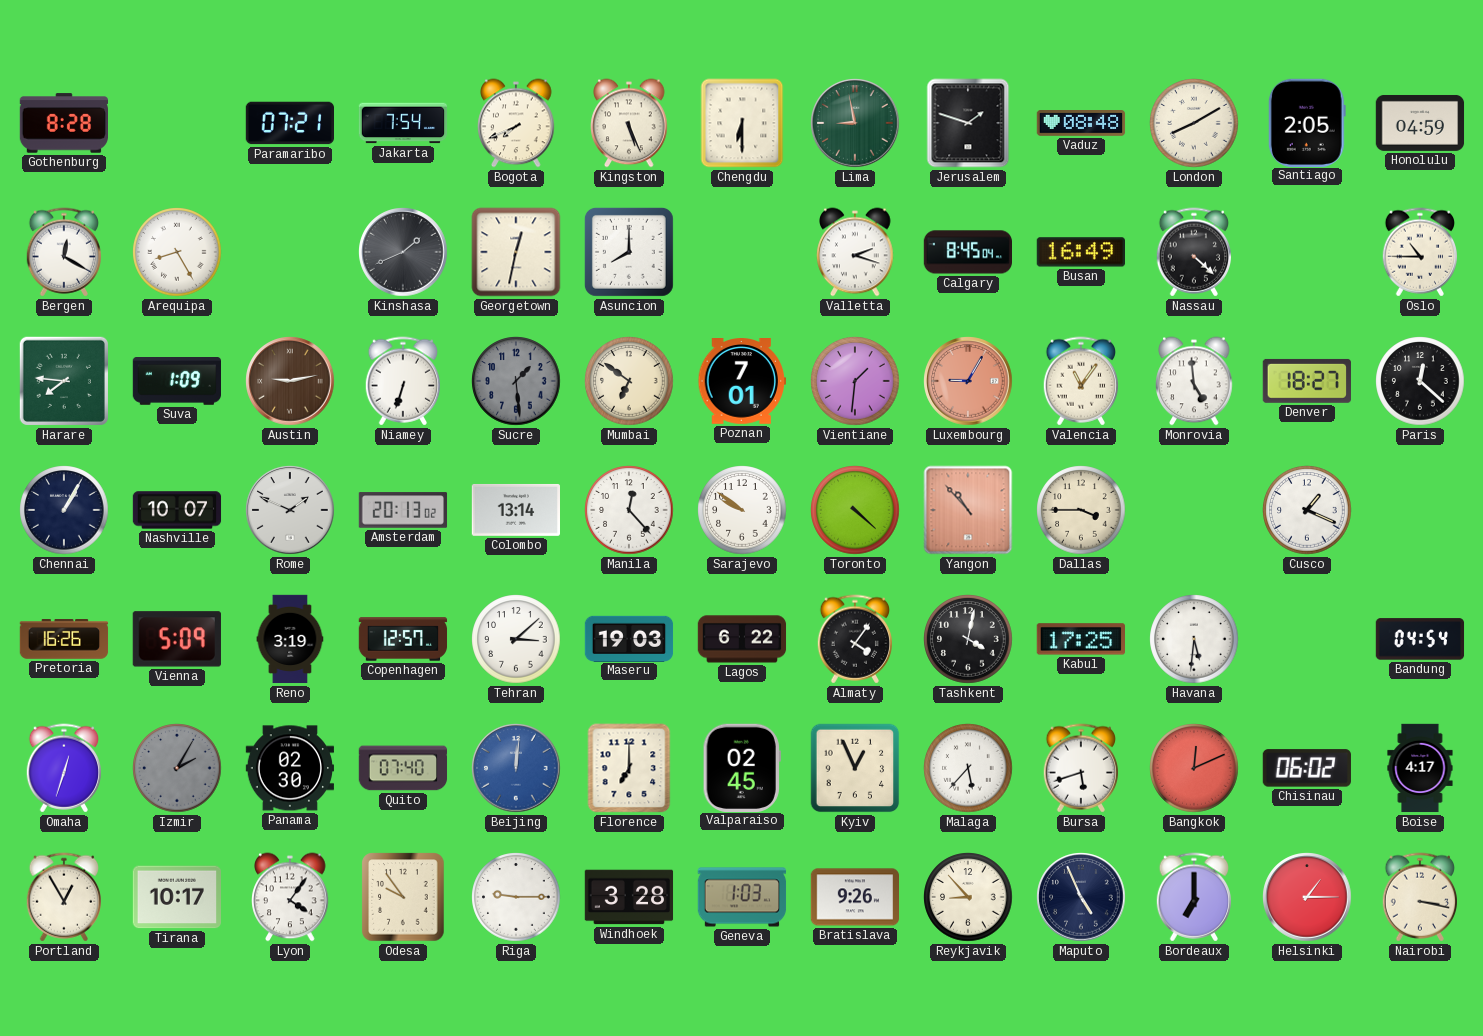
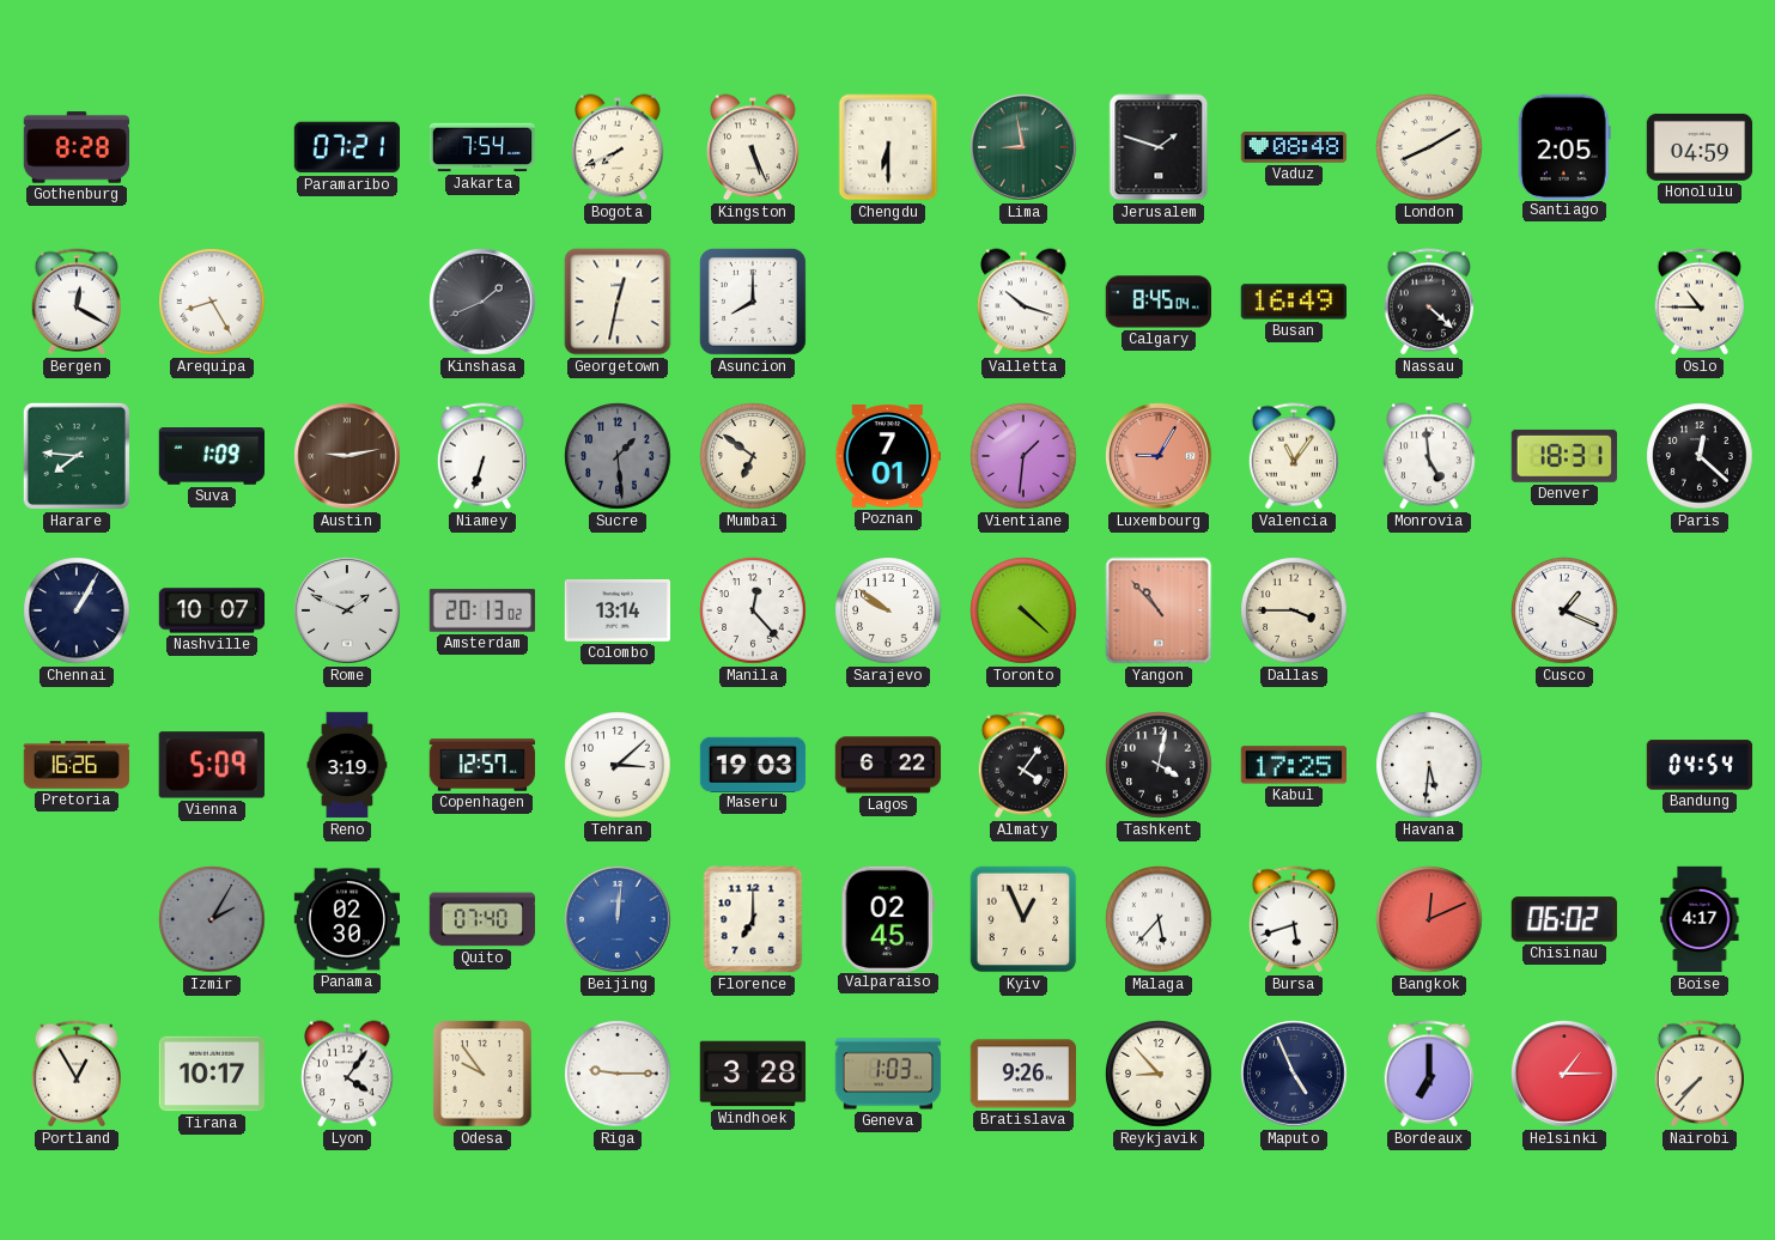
Valletta: 2:18 -> 10:18
Denver: 18:27 -> 18:31
Omaha: 12:33 -> none
Nairobi: 3:17 -> 7:37
